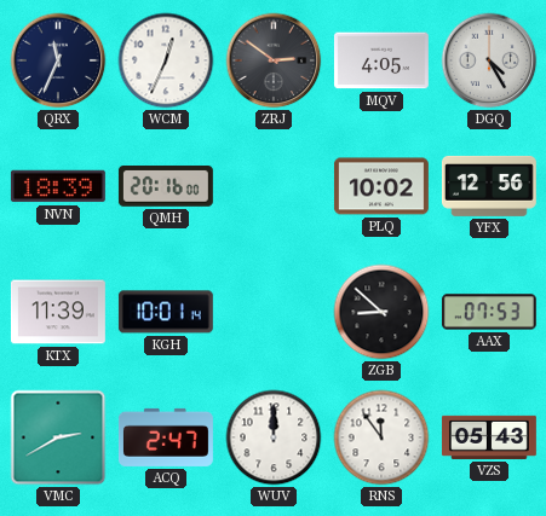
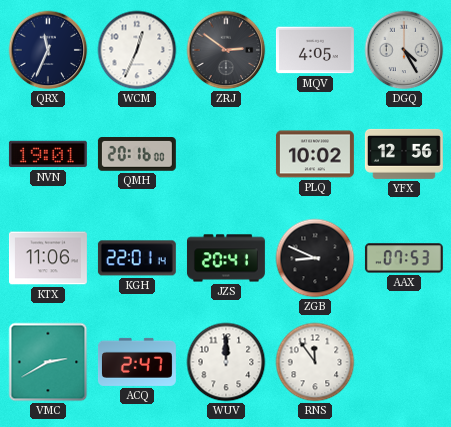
NVN: 18:39 -> 19:01
KTX: 11:39 -> 11:06
KGH: 10:01 -> 22:01
JZS: none -> 20:41
ZGB: 8:52 -> 8:49
VZS: 05:43 -> none
